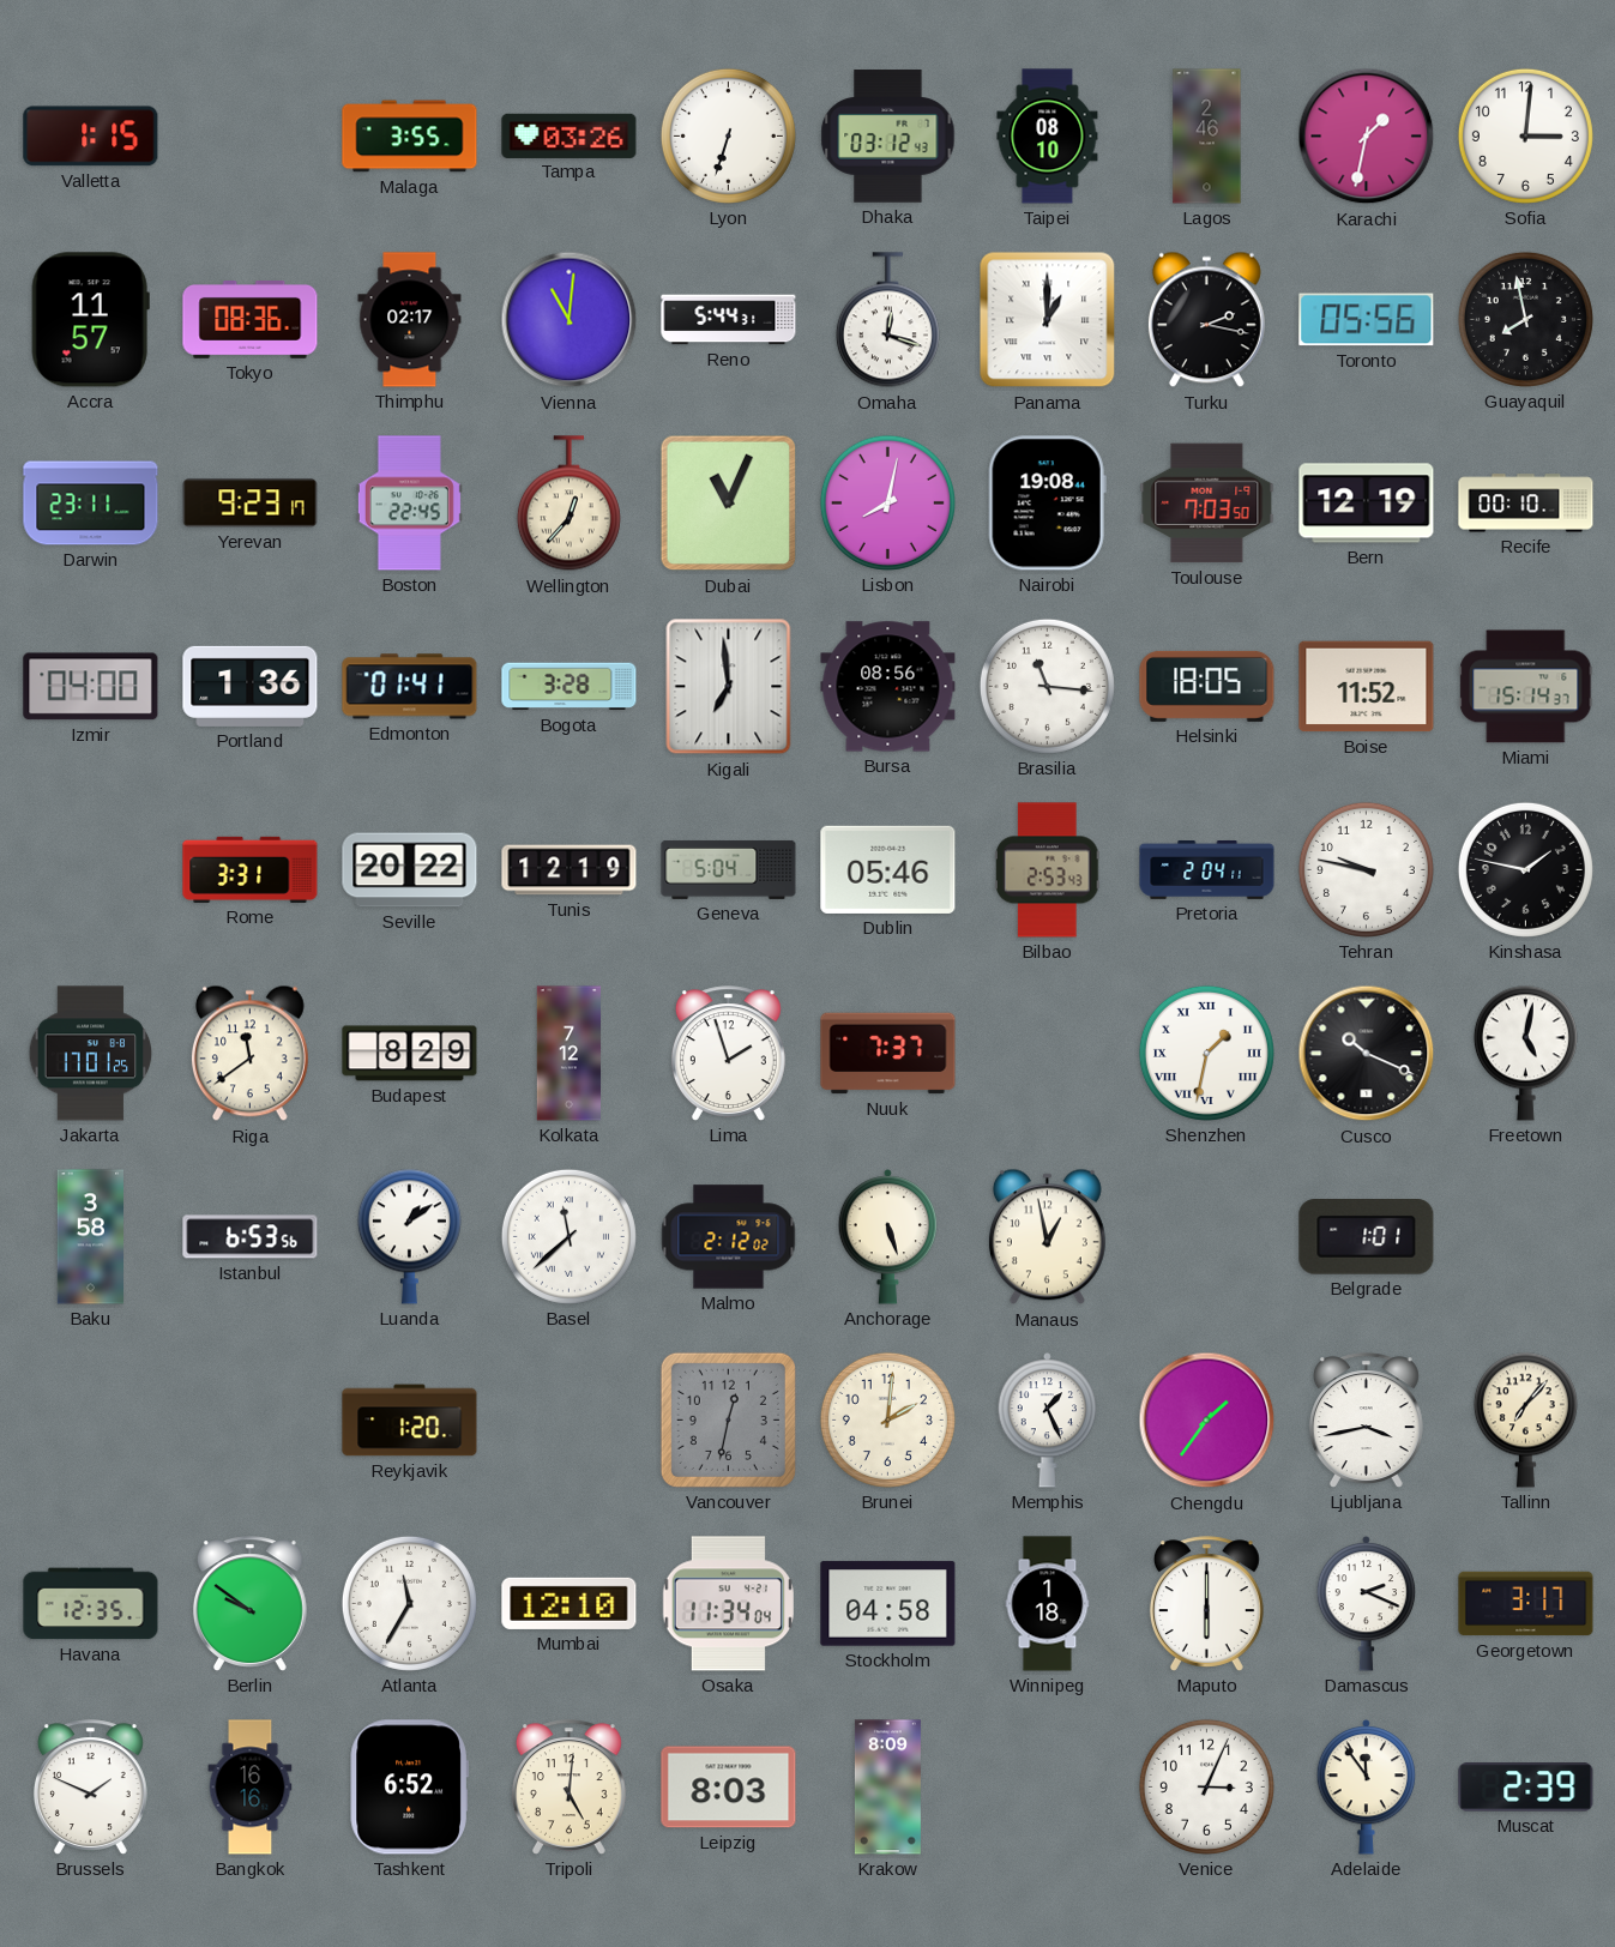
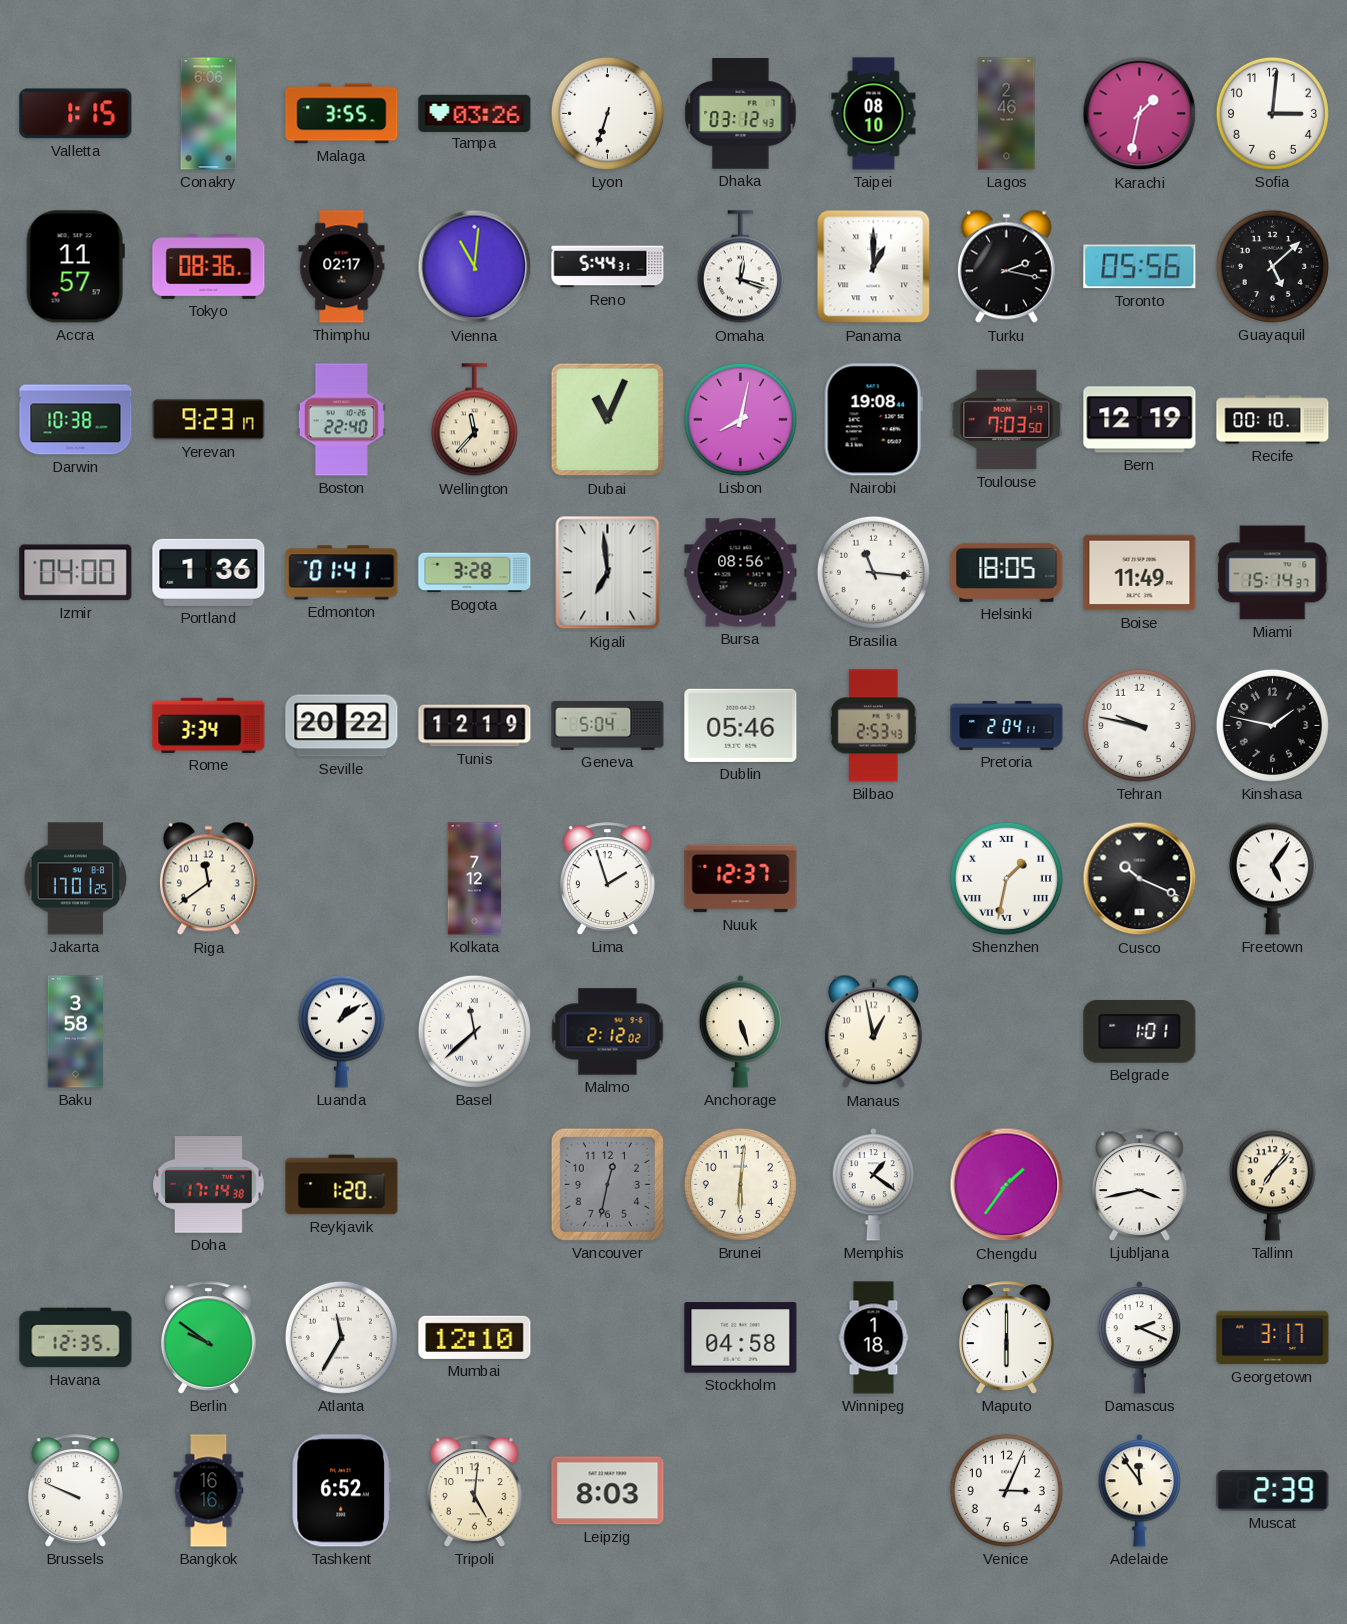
Conakry: none -> 6:06
Guayaquil: 7:58 -> 5:08
Darwin: 23:11 -> 10:38
Boston: 22:45 -> 22:40
Wellington: 12:37 -> 11:37
Boise: 11:52 -> 11:49
Rome: 3:31 -> 3:34
Budapest: 8:29 -> none
Nuuk: 7:37 -> 12:37
Freetown: 5:02 -> 5:06
Istanbul: 6:53 -> none
Doha: none -> 17:14
Brunei: 2:01 -> 6:01
Memphis: 1:26 -> 1:21
Osaka: 11:34 -> none
Brussels: 1:49 -> 9:49
Krakow: 8:09 -> none
